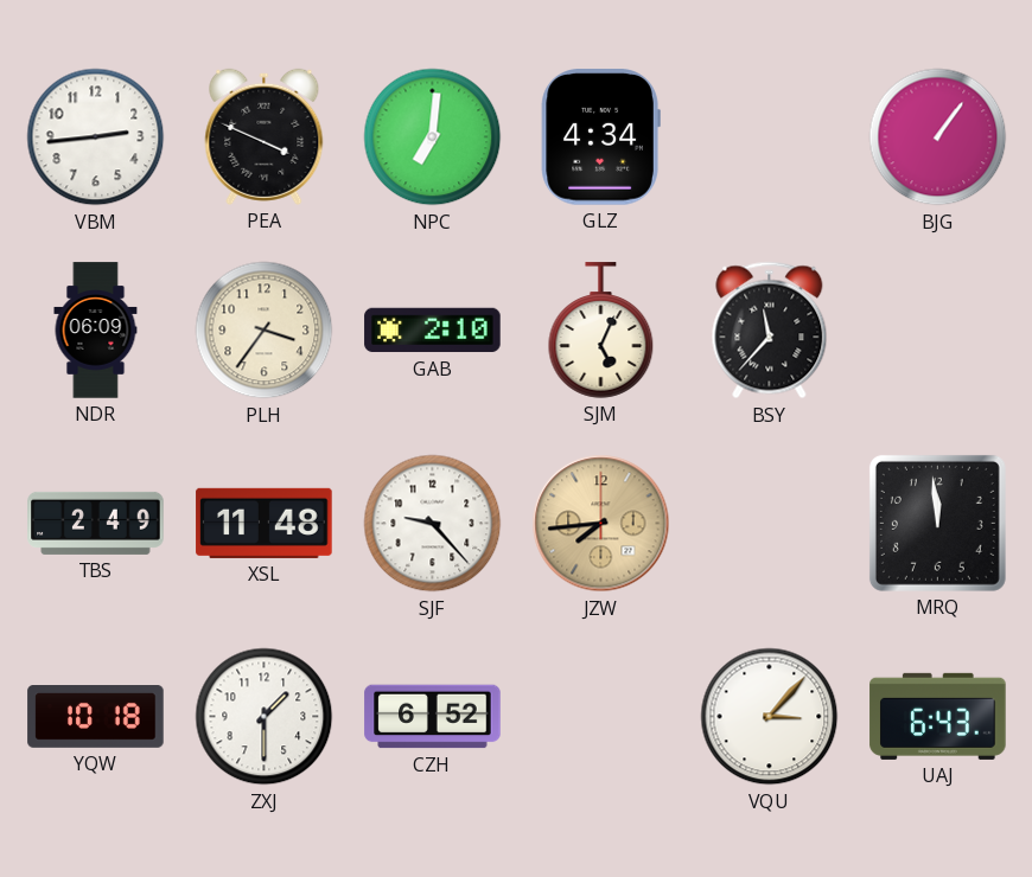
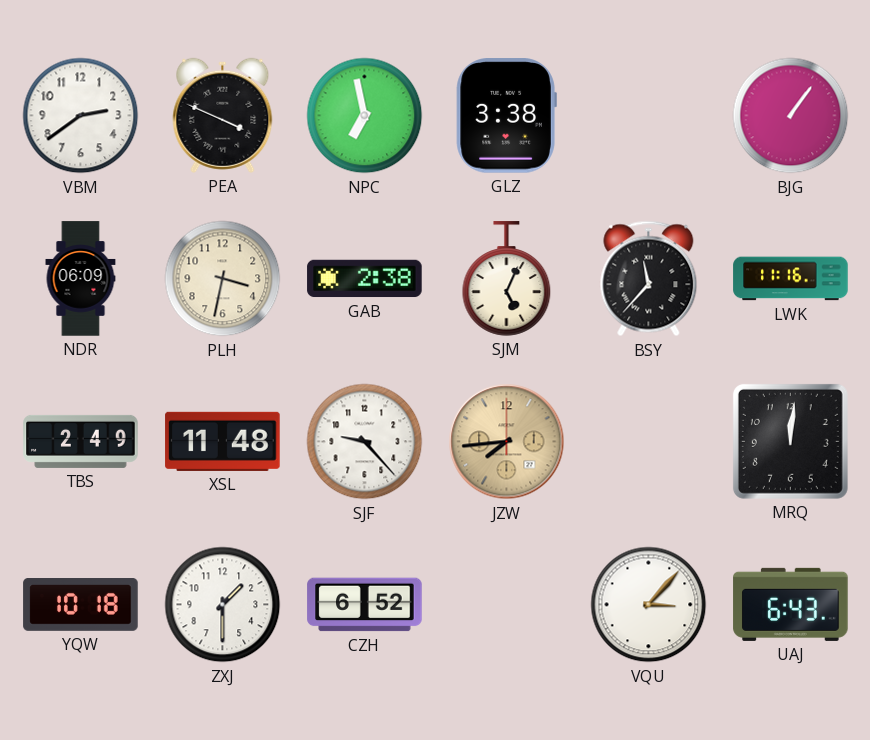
VBM: 2:44 -> 2:39
NPC: 7:01 -> 6:58
GLZ: 4:34 -> 3:38
PLH: 3:36 -> 3:32
GAB: 2:10 -> 2:38
LWK: none -> 11:16
MRQ: 11:59 -> 12:01
